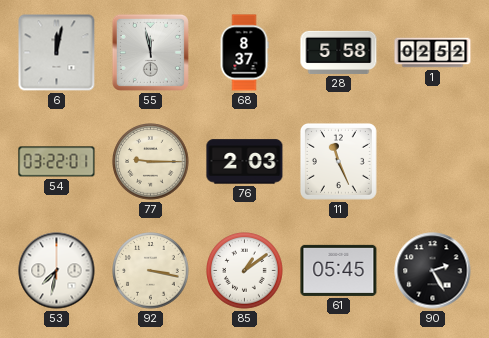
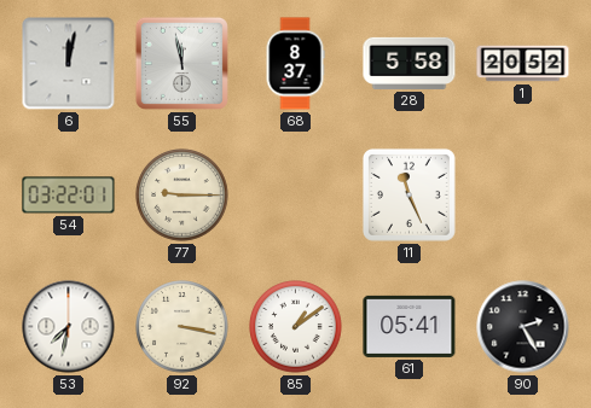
1: 02:52 -> 20:52
76: 2:03 -> none
61: 05:45 -> 05:41
